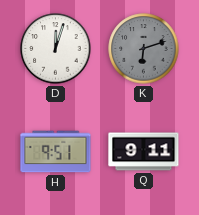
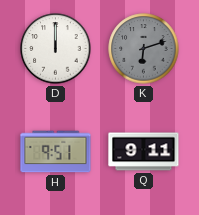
D: 12:03 -> 12:00
